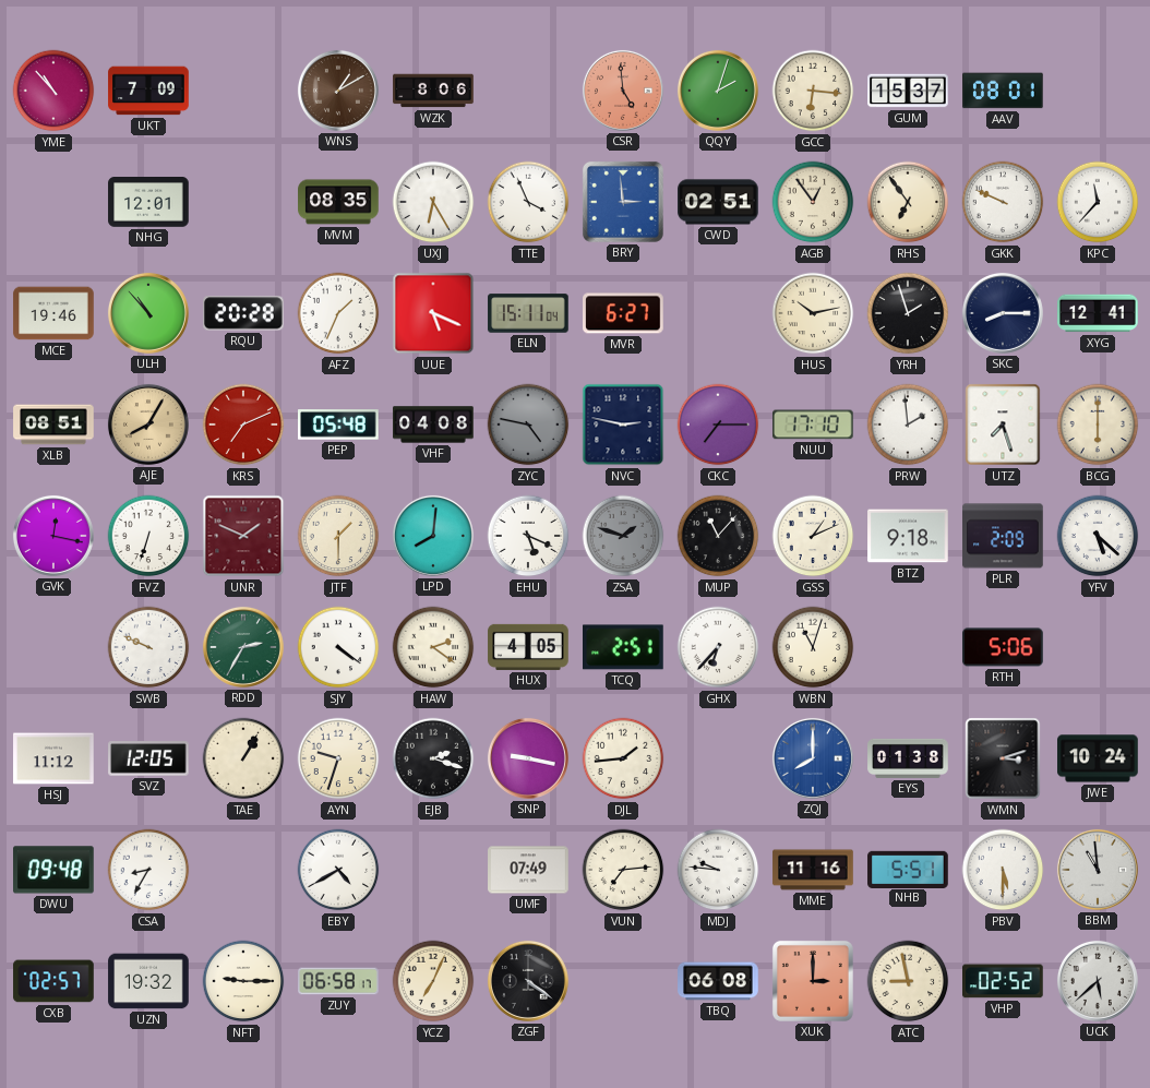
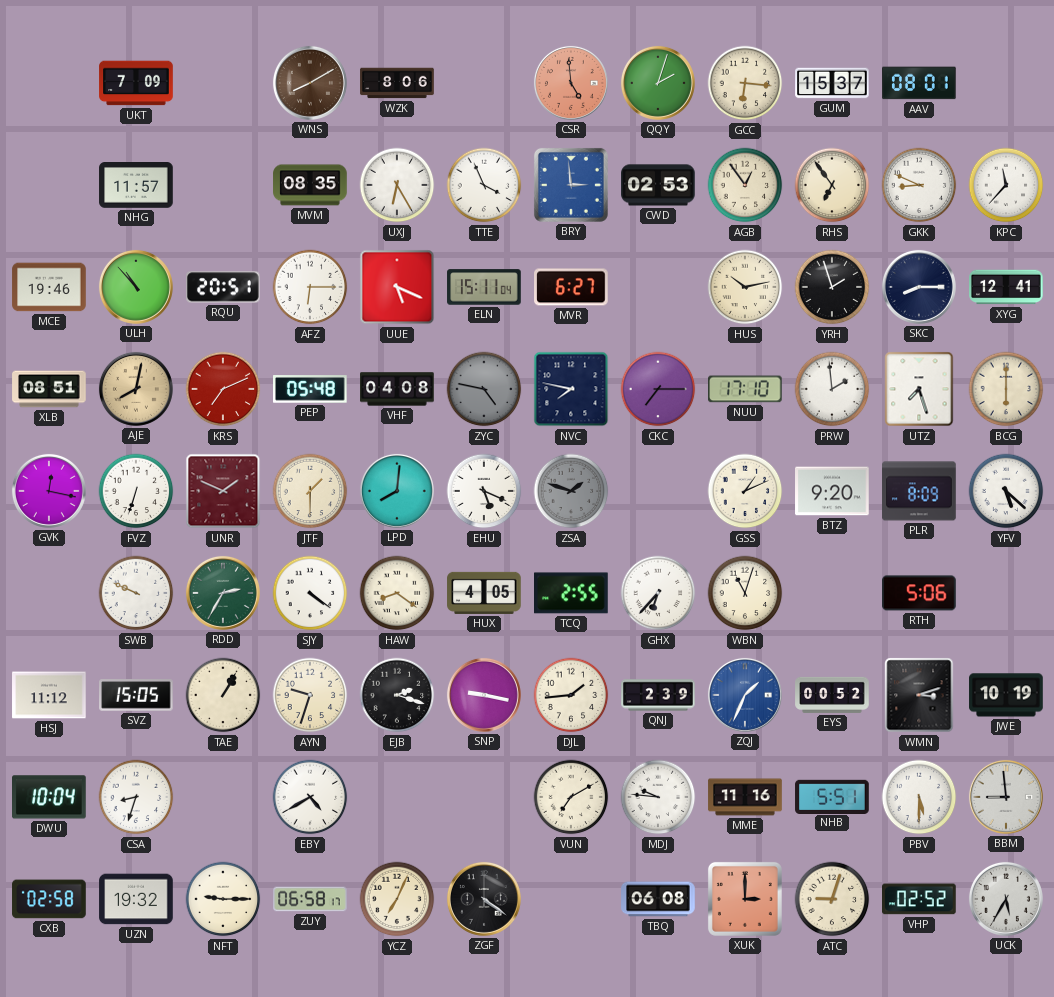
YME: 10:53 -> none
WNS: 1:10 -> 8:10
NHG: 12:01 -> 11:57
CWD: 02:51 -> 02:53
GKK: 9:49 -> 8:49
RQU: 20:28 -> 20:51
AFZ: 1:34 -> 6:15
AJE: 8:05 -> 8:02
NVC: 2:47 -> 7:47
MUP: 11:07 -> none
BTZ: 9:18 -> 9:20
PLR: 2:09 -> 8:09
HAW: 2:21 -> 8:21
TCQ: 2:51 -> 2:55
SVZ: 12:05 -> 15:05
QNJ: none -> 2:39
ZQJ: 8:00 -> 1:34
EYS: 01:38 -> 00:52
JWE: 10:24 -> 10:19
DWU: 09:48 -> 10:04
CSA: 8:35 -> 8:33
UMF: 07:49 -> none
VUN: 7:14 -> 7:10
BBM: 10:59 -> 8:59
CXB: 02:57 -> 02:58
ATC: 8:58 -> 9:03
UCK: 5:38 -> 5:35
